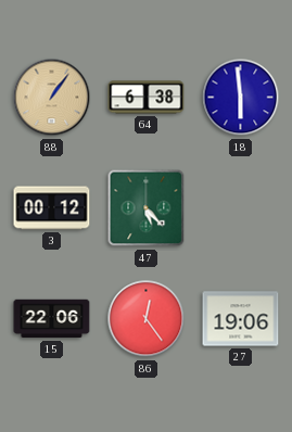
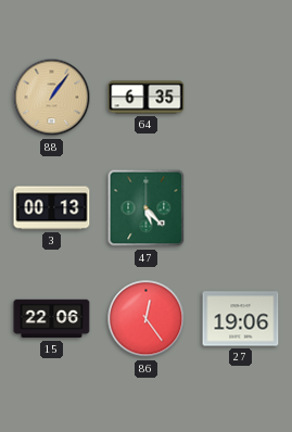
64: 6:38 -> 6:35
18: 5:59 -> none
3: 00:12 -> 00:13
